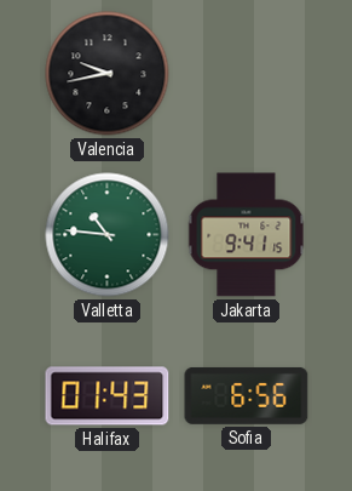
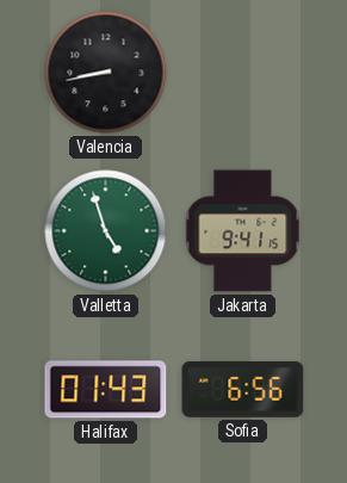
Valencia: 9:43 -> 8:43
Valletta: 10:46 -> 4:57
